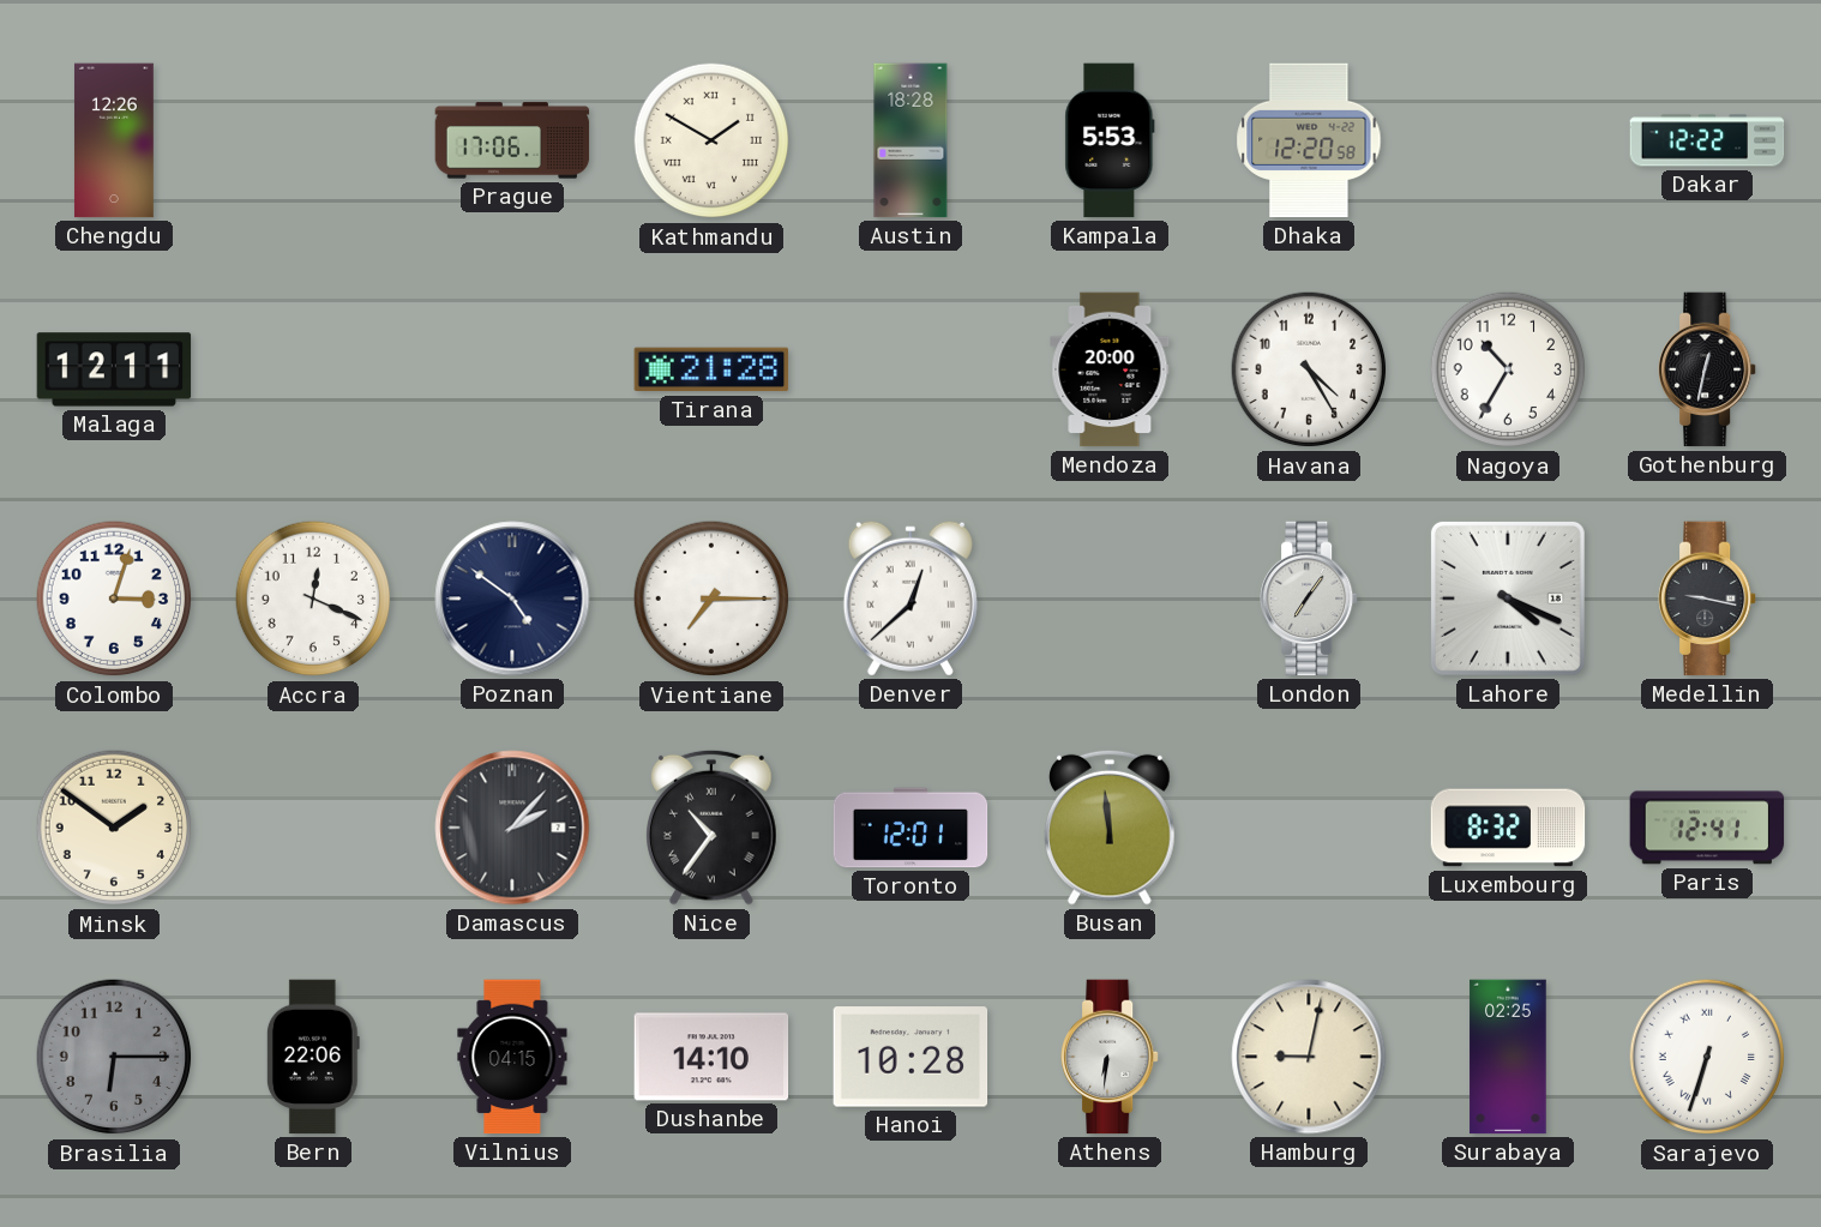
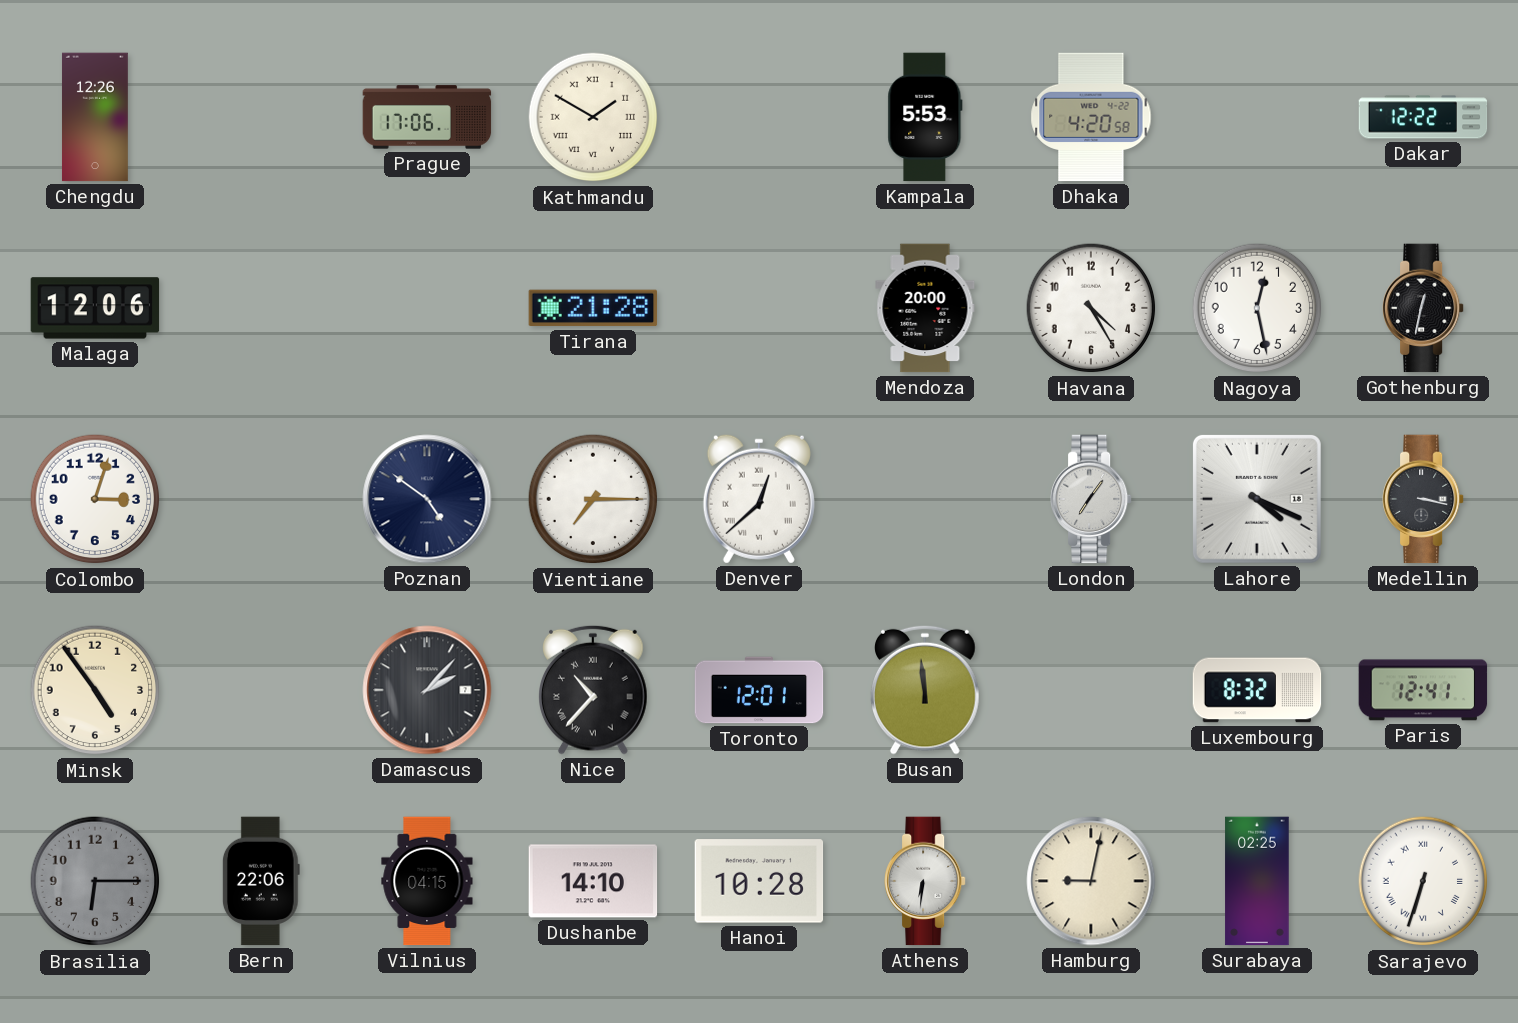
Austin: 18:28 -> none
Dhaka: 12:20 -> 4:20
Malaga: 12:11 -> 12:06
Nagoya: 10:35 -> 12:28
Accra: 12:19 -> none
Medellin: 9:17 -> 3:17
Minsk: 1:51 -> 4:54
Nice: 10:36 -> 10:37
